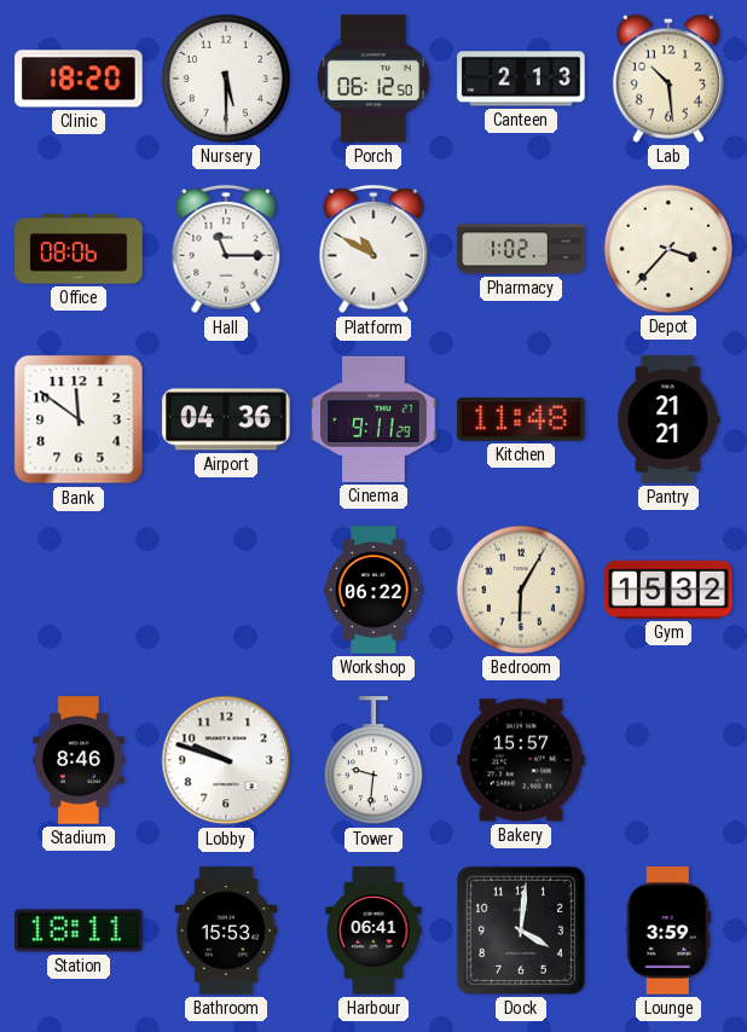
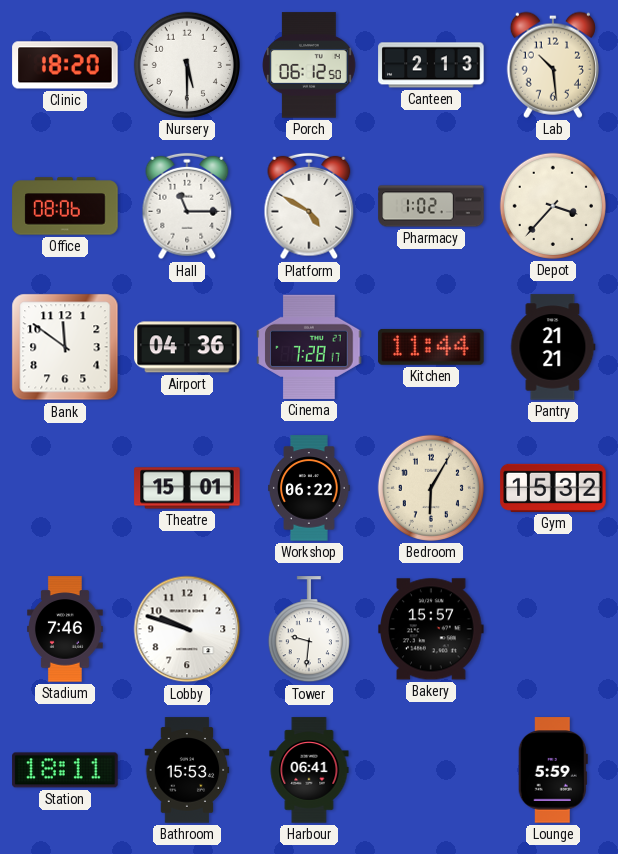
Platform: 10:50 -> 4:50
Cinema: 9:11 -> 7:28
Kitchen: 11:48 -> 11:44
Theatre: none -> 15:01
Stadium: 8:46 -> 7:46
Dock: 4:01 -> none
Lounge: 3:59 -> 5:59
